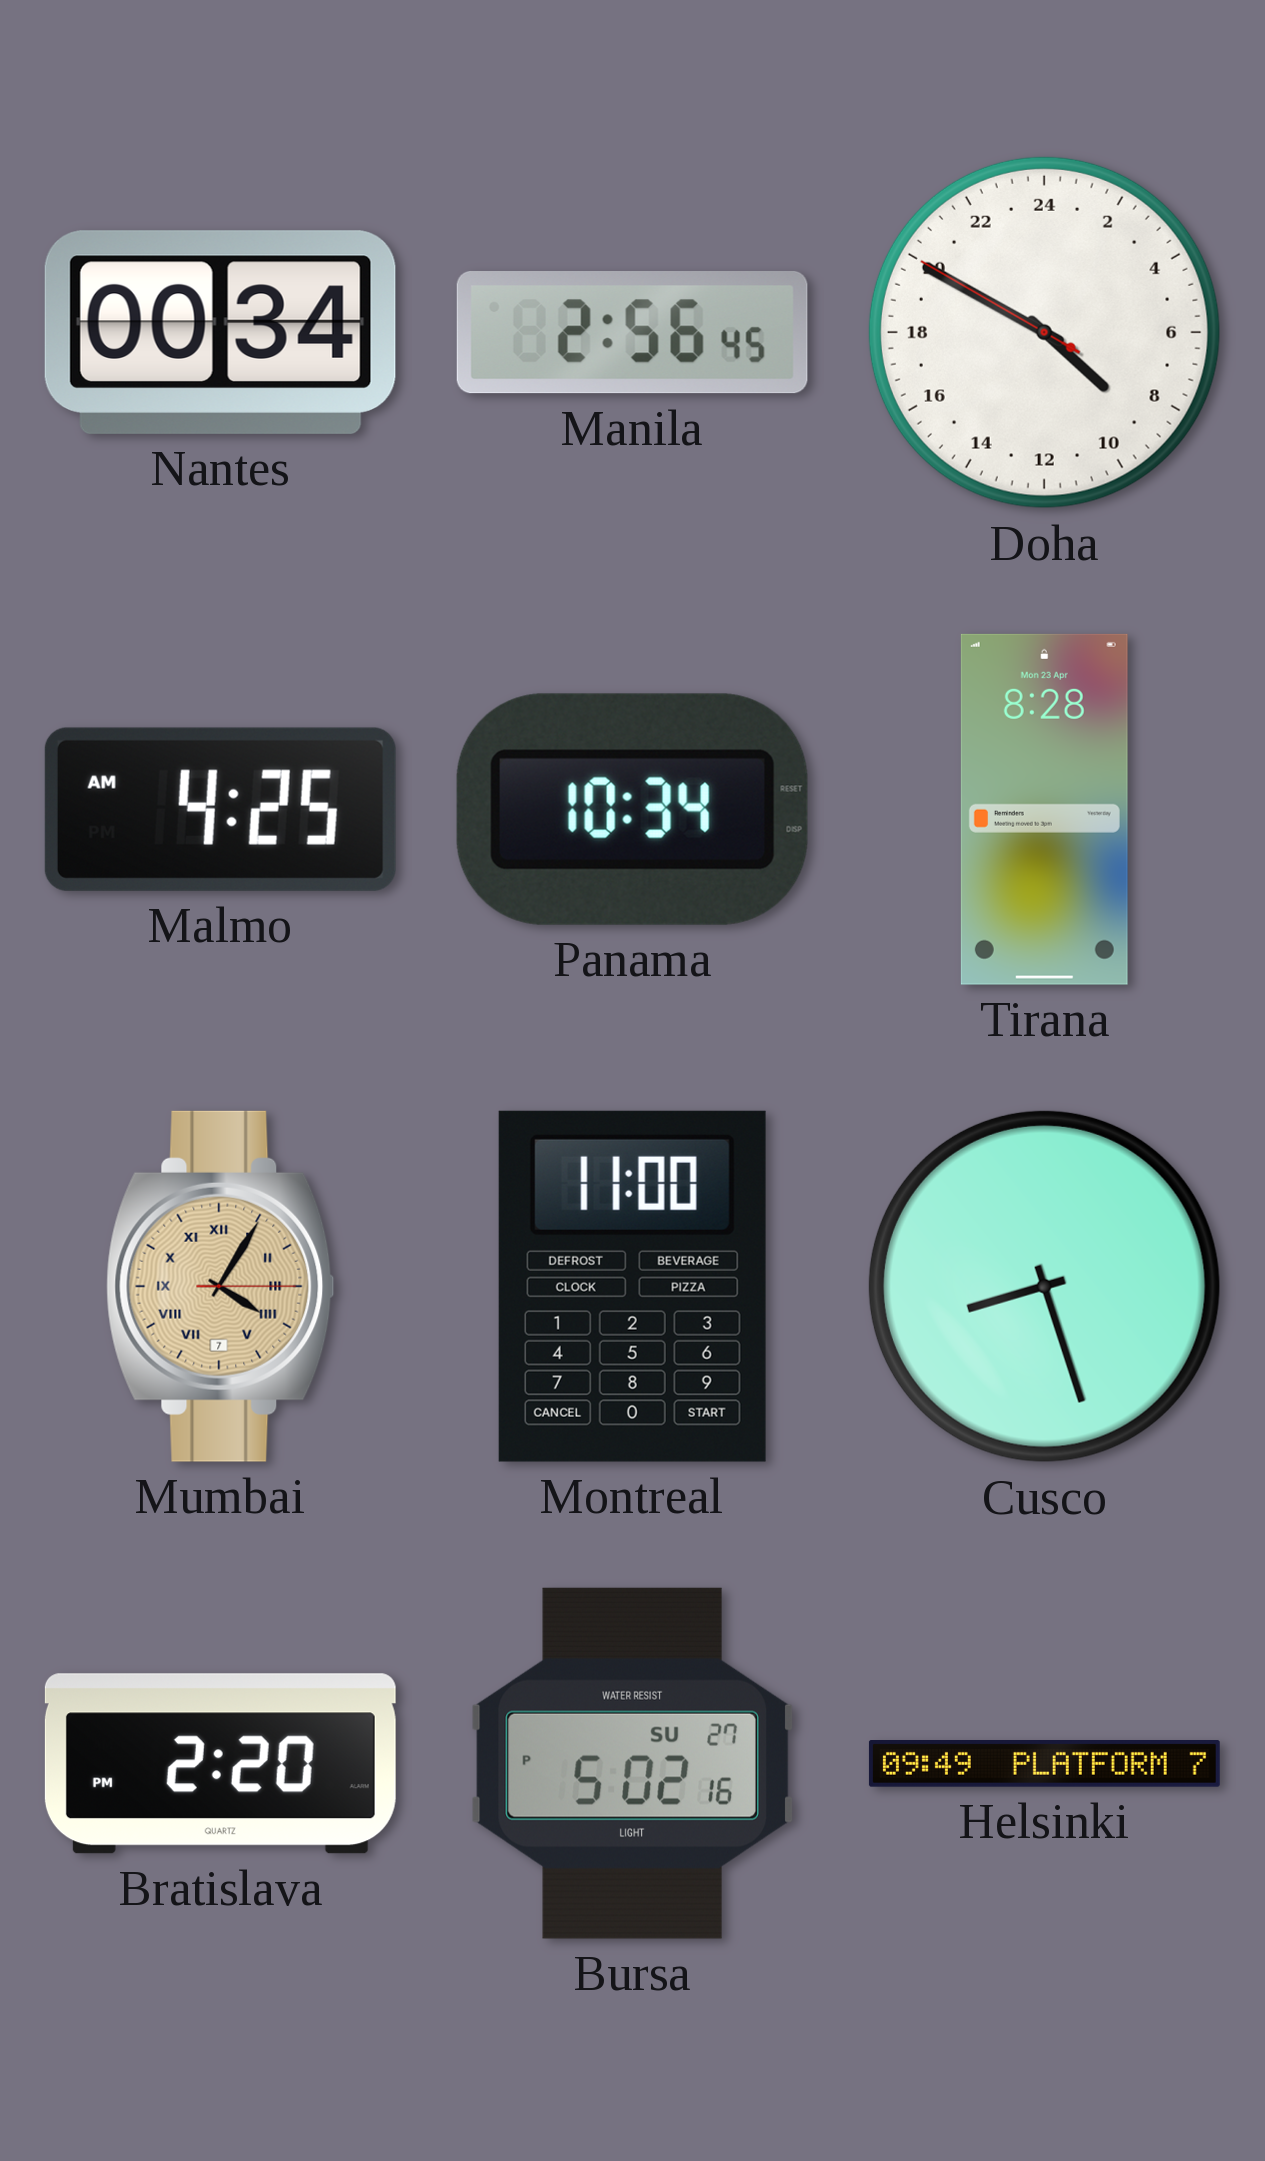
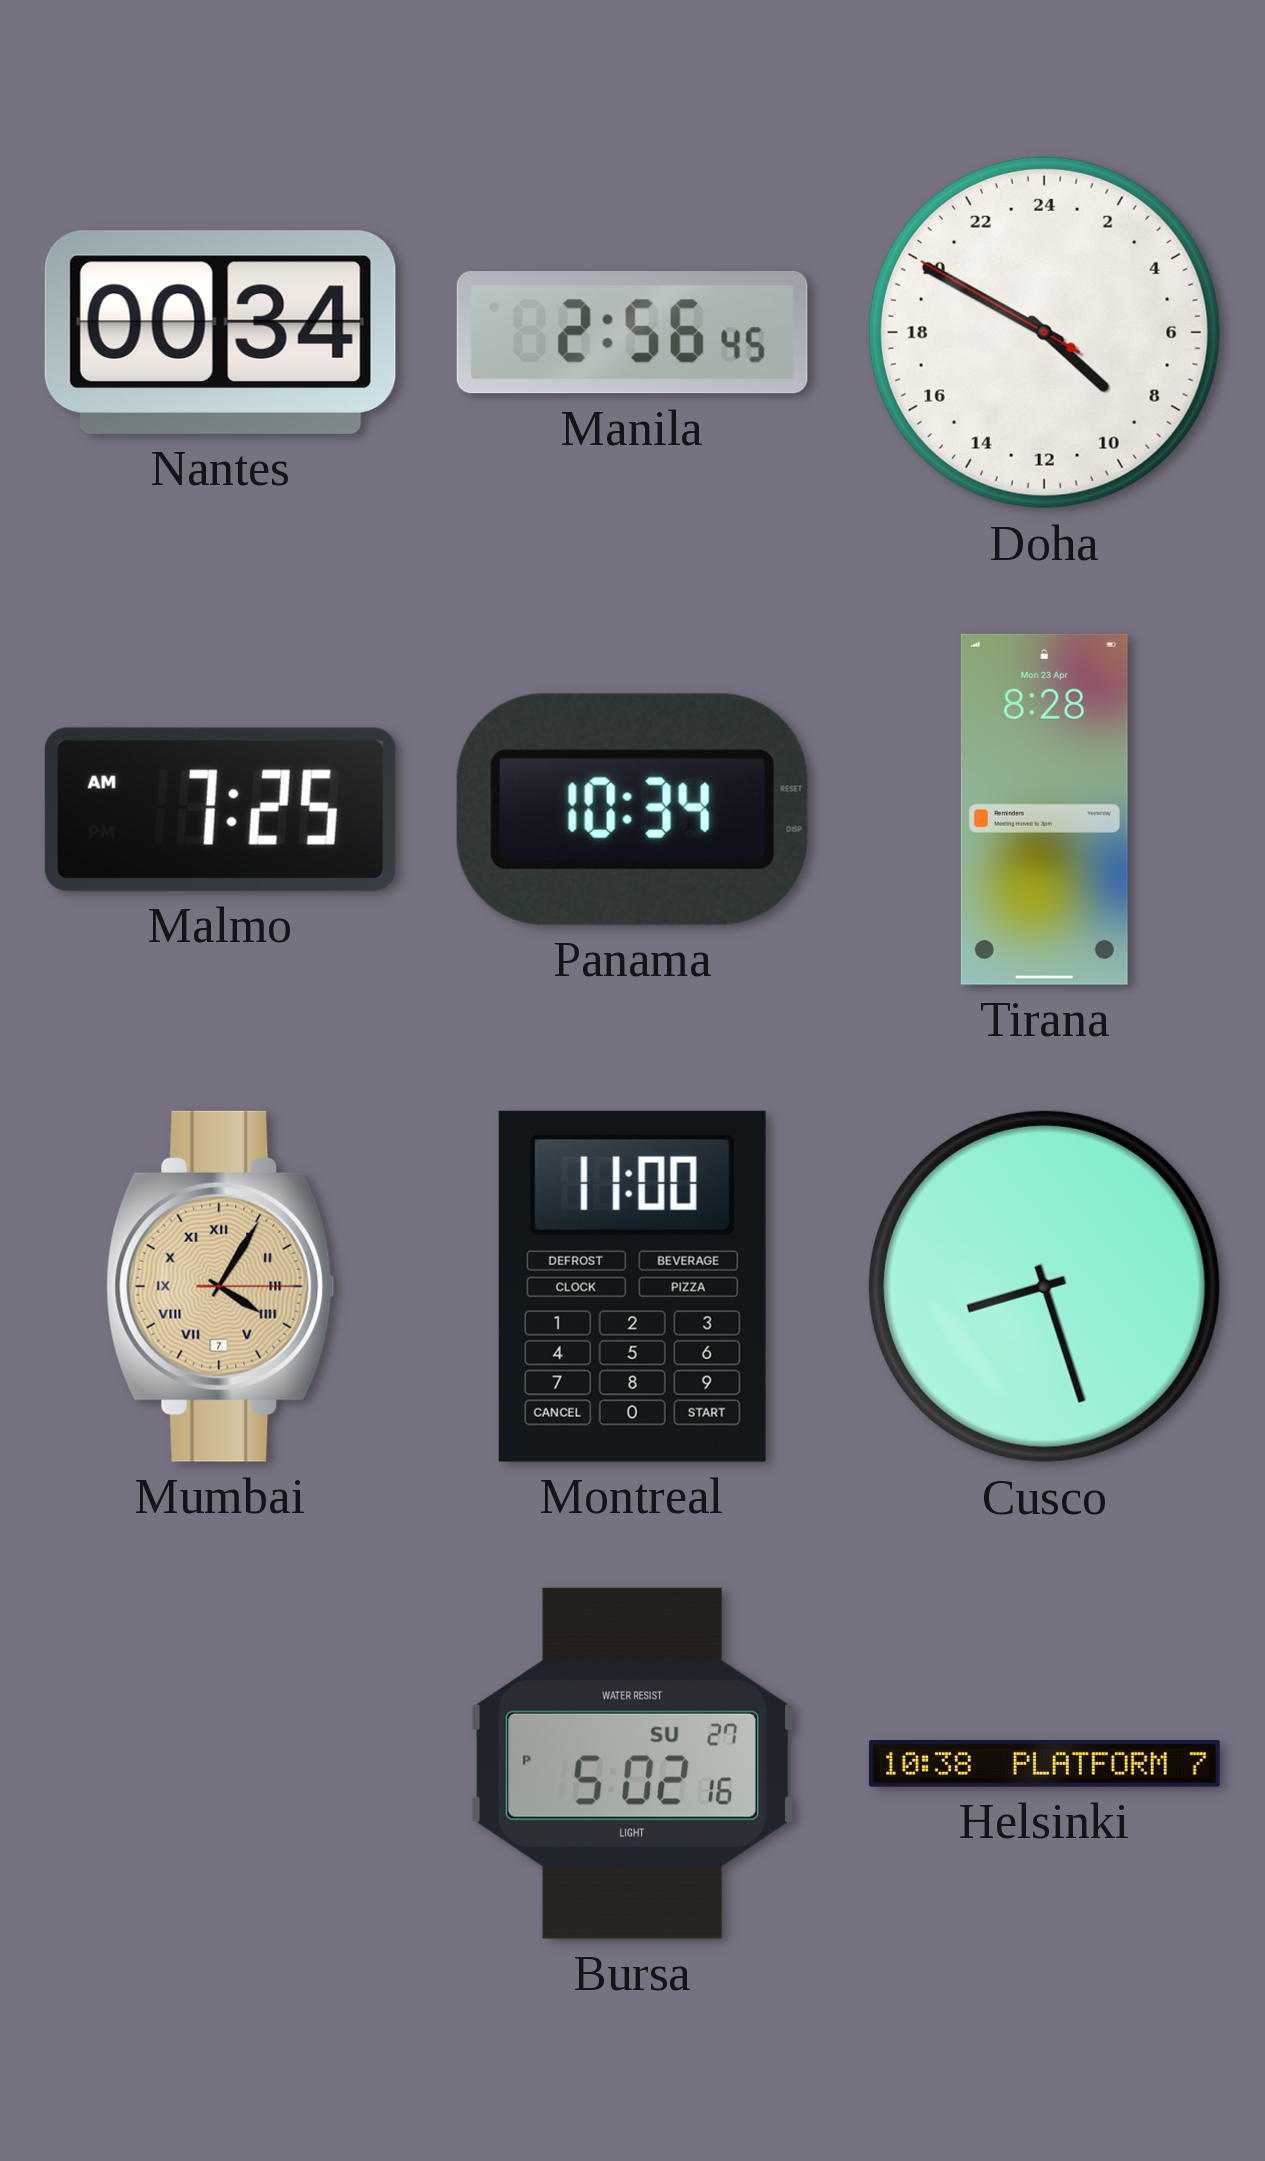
Malmo: 4:25 -> 7:25
Bratislava: 2:20 -> none
Helsinki: 09:49 -> 10:38
